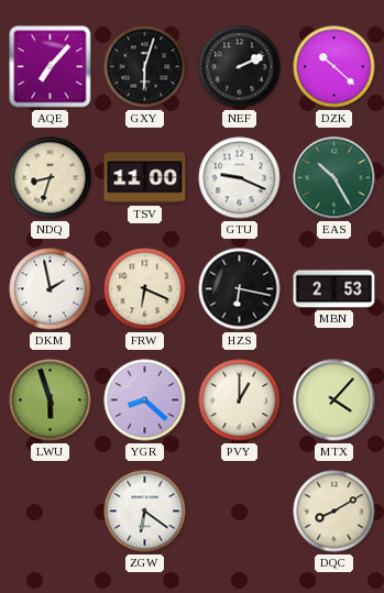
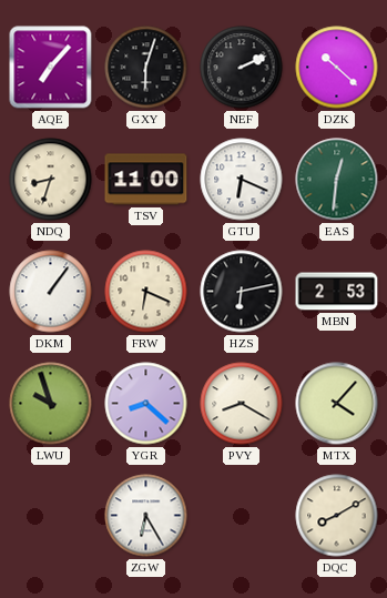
GTU: 9:19 -> 6:19
EAS: 10:25 -> 12:31
DKM: 1:58 -> 1:06
HZS: 6:17 -> 6:13
LWU: 5:57 -> 9:57
PVY: 1:00 -> 8:20
ZGW: 6:21 -> 6:25
